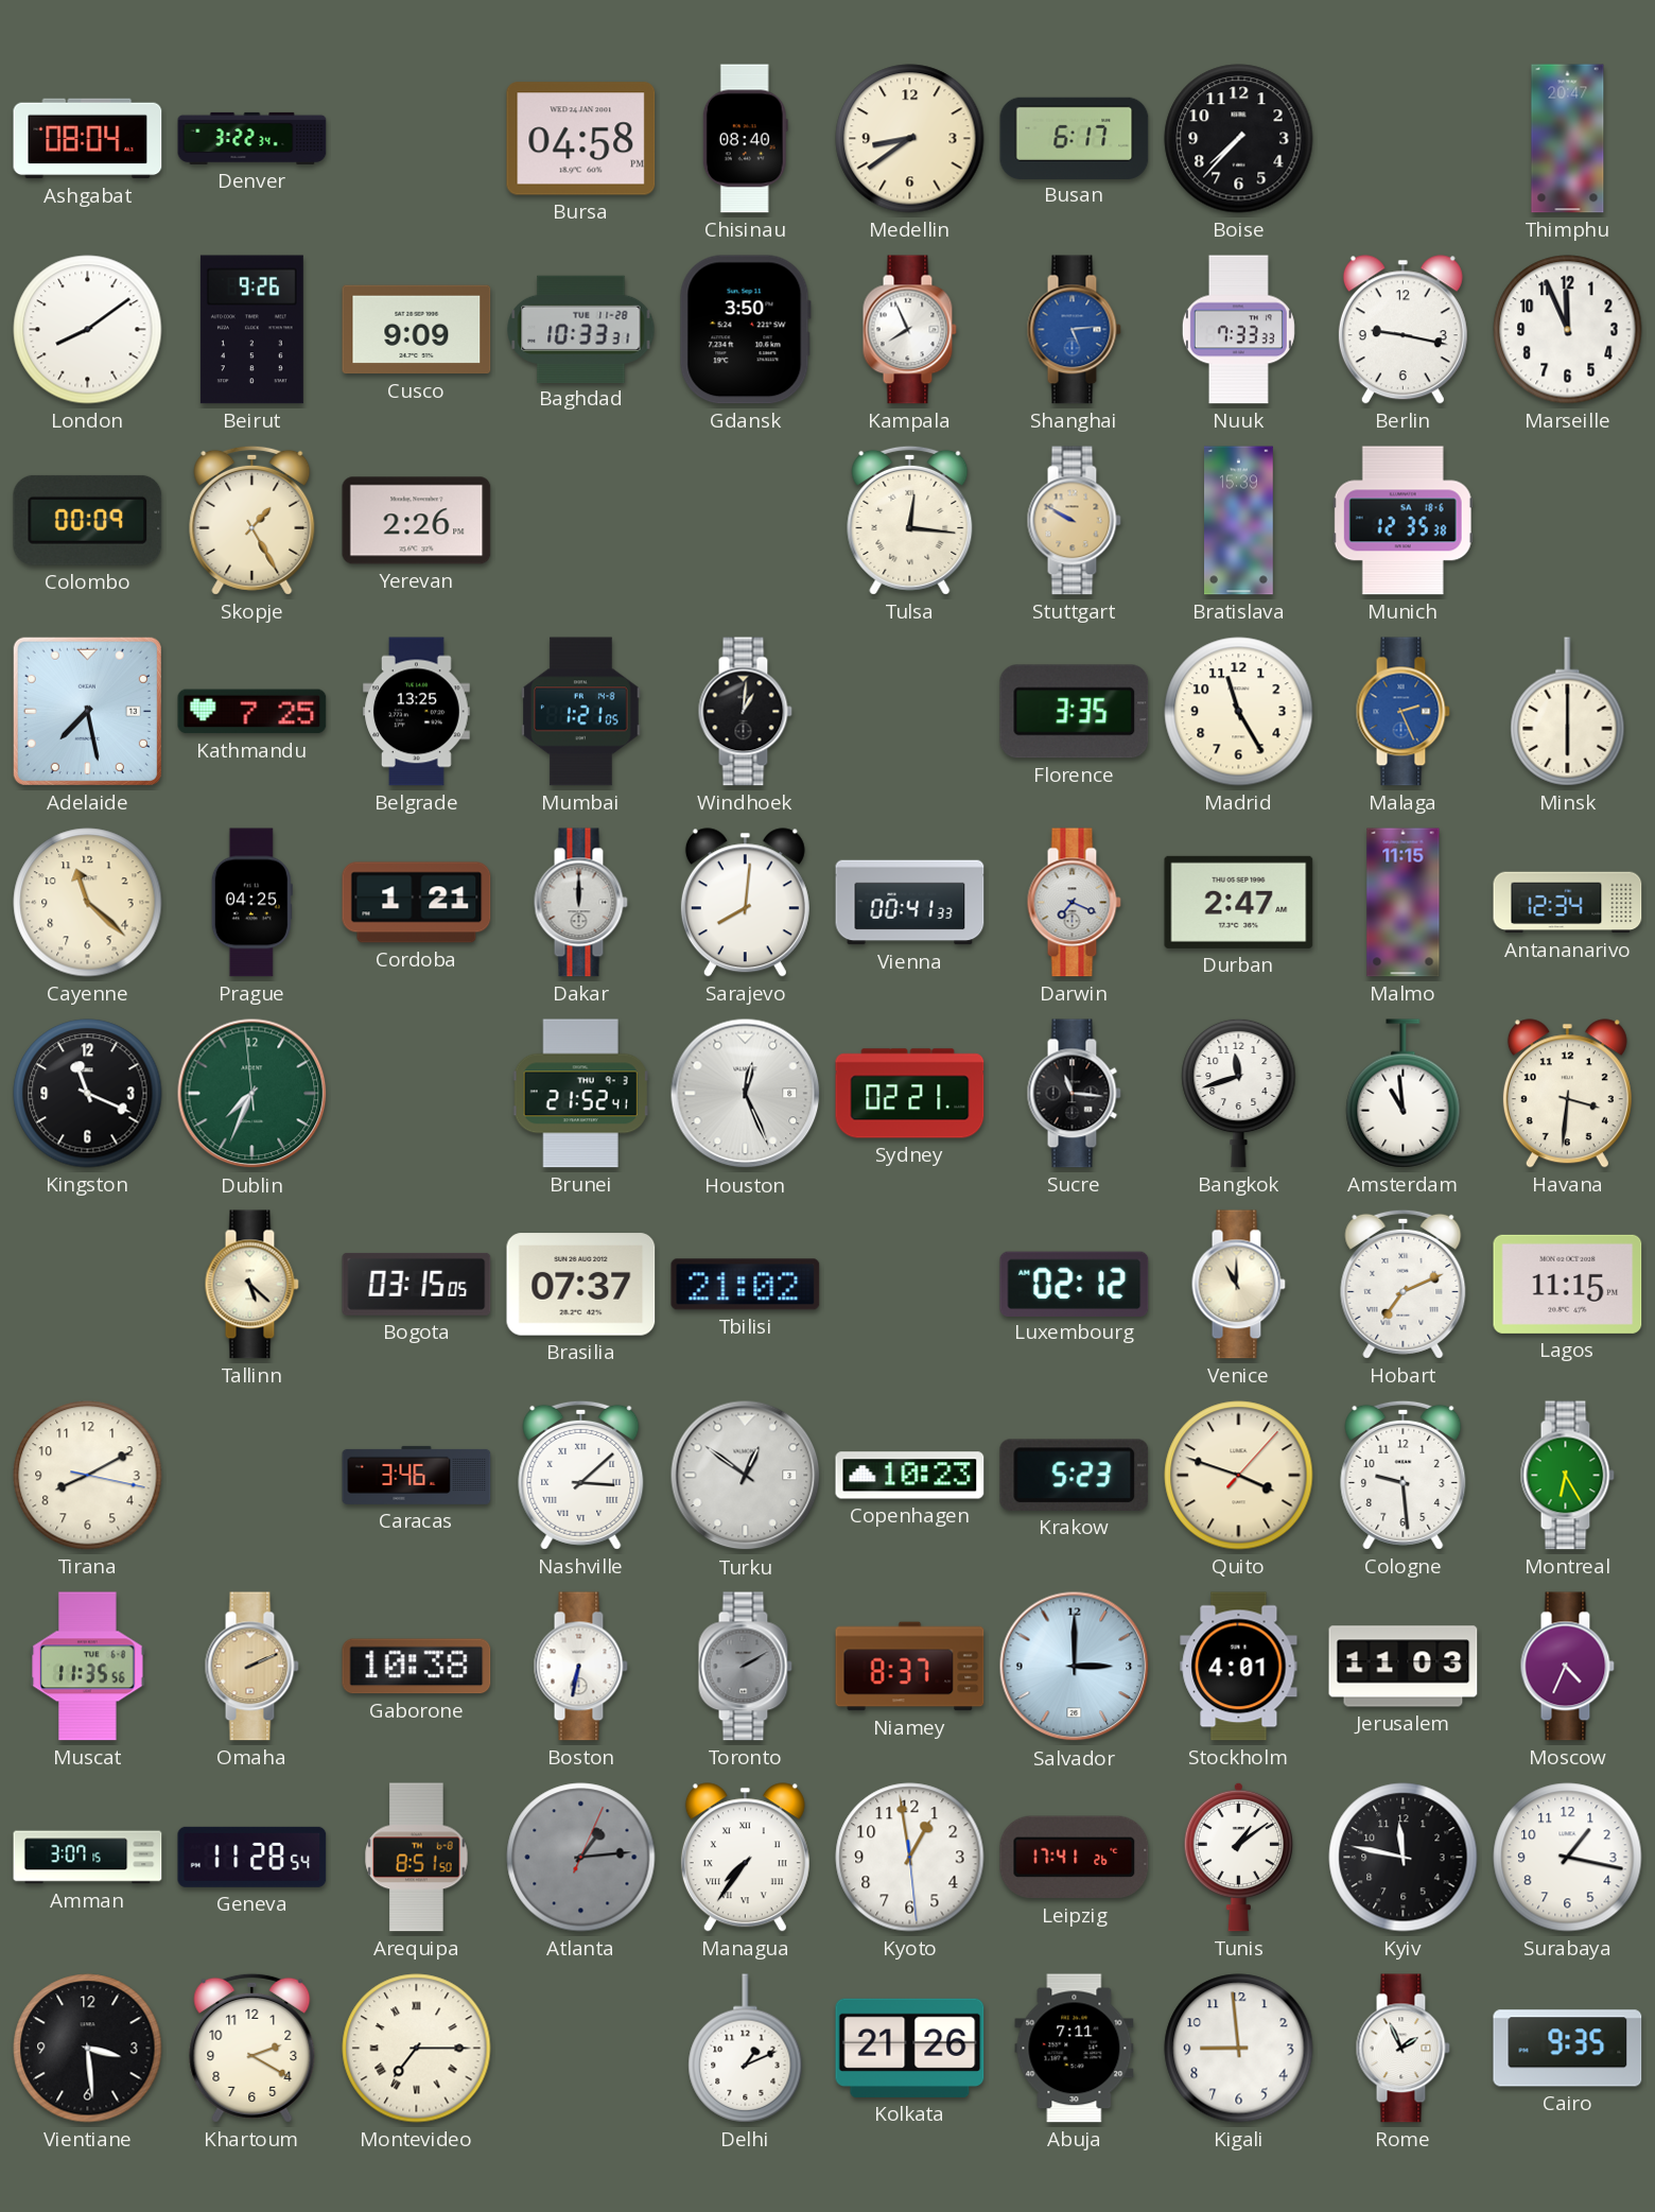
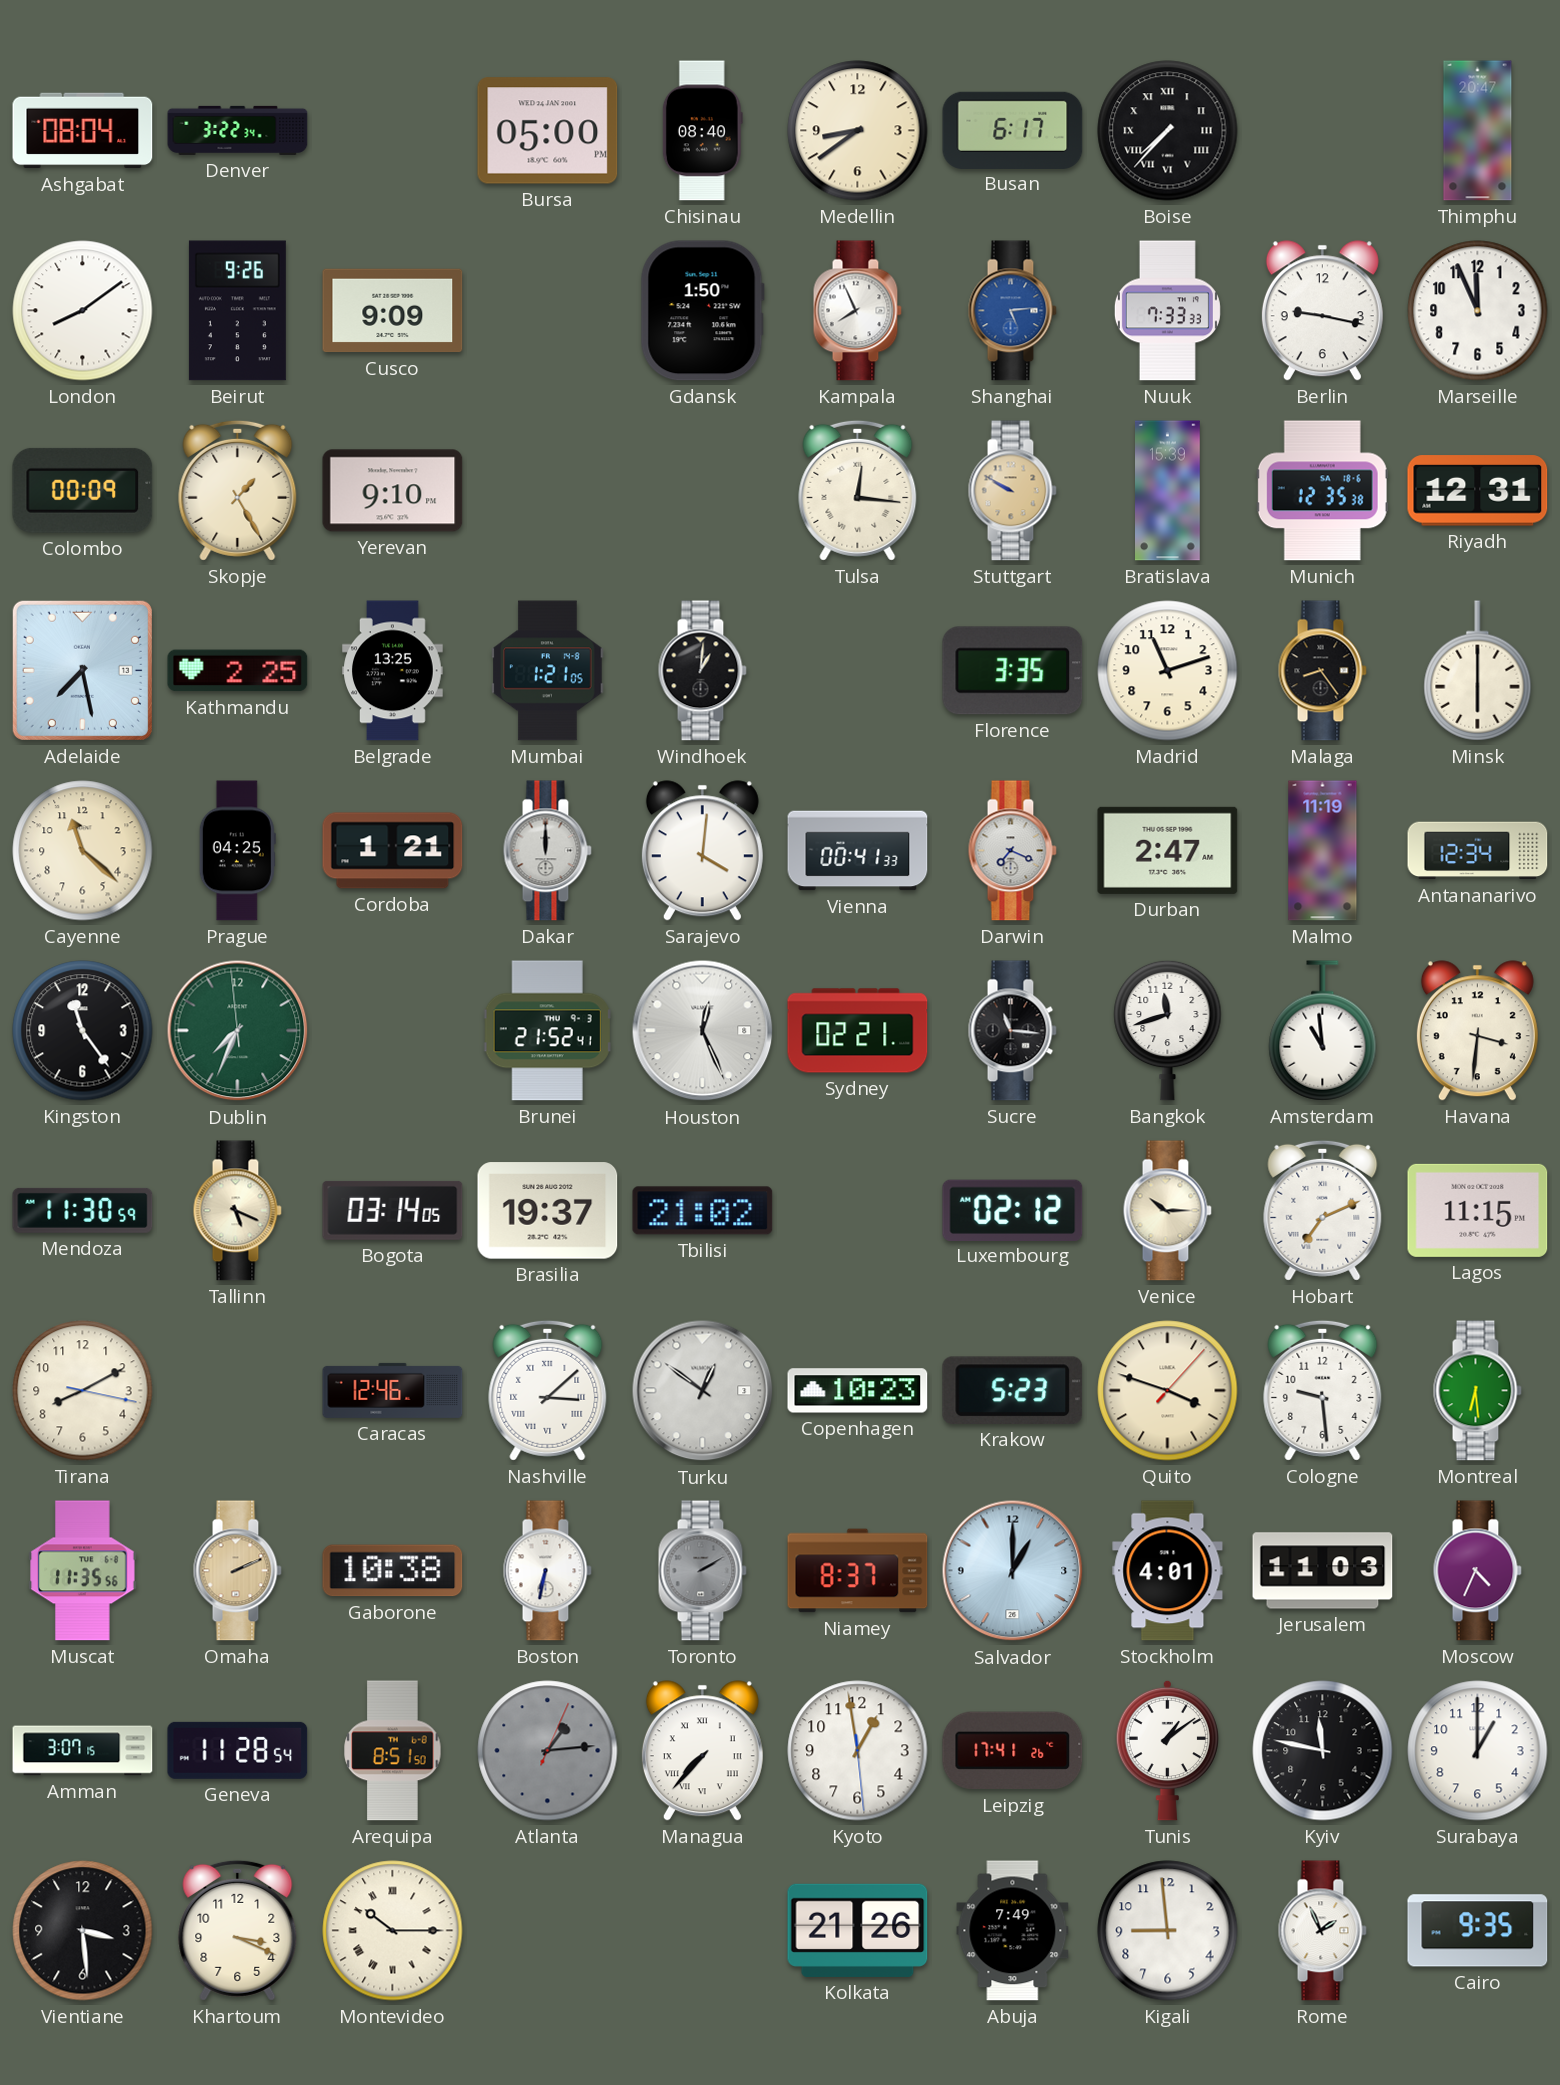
Bursa: 04:58 -> 05:00
Boise numerals: Arabic -> Roman
Baghdad: 10:33 -> none
Gdansk: 3:50 -> 1:50
Yerevan: 2:26 -> 9:10
Riyadh: none -> 12:31
Kathmandu: 7:25 -> 2:25
Madrid: 11:25 -> 11:12
Malaga: 2:26 -> 8:24
Malaga dial: blue -> black
Sarajevo: 8:01 -> 4:01
Malmo: 11:15 -> 11:19
Kingston: 11:19 -> 11:24
Mendoza: none -> 11:30
Tallinn: 5:22 -> 5:19
Bogota: 03:15 -> 03:14
Brasilia: 07:37 -> 19:37
Venice: 11:00 -> 10:15
Caracas: 3:46 -> 12:46
Montreal: 6:25 -> 6:29
Salvador: 3:00 -> 1:00
Managua: 7:36 -> 7:37
Surabaya: 1:17 -> 1:00
Khartoum: 2:20 -> 3:19
Montevideo: 7:15 -> 10:15
Delhi: 1:11 -> none
Abuja: 7:11 -> 7:49
